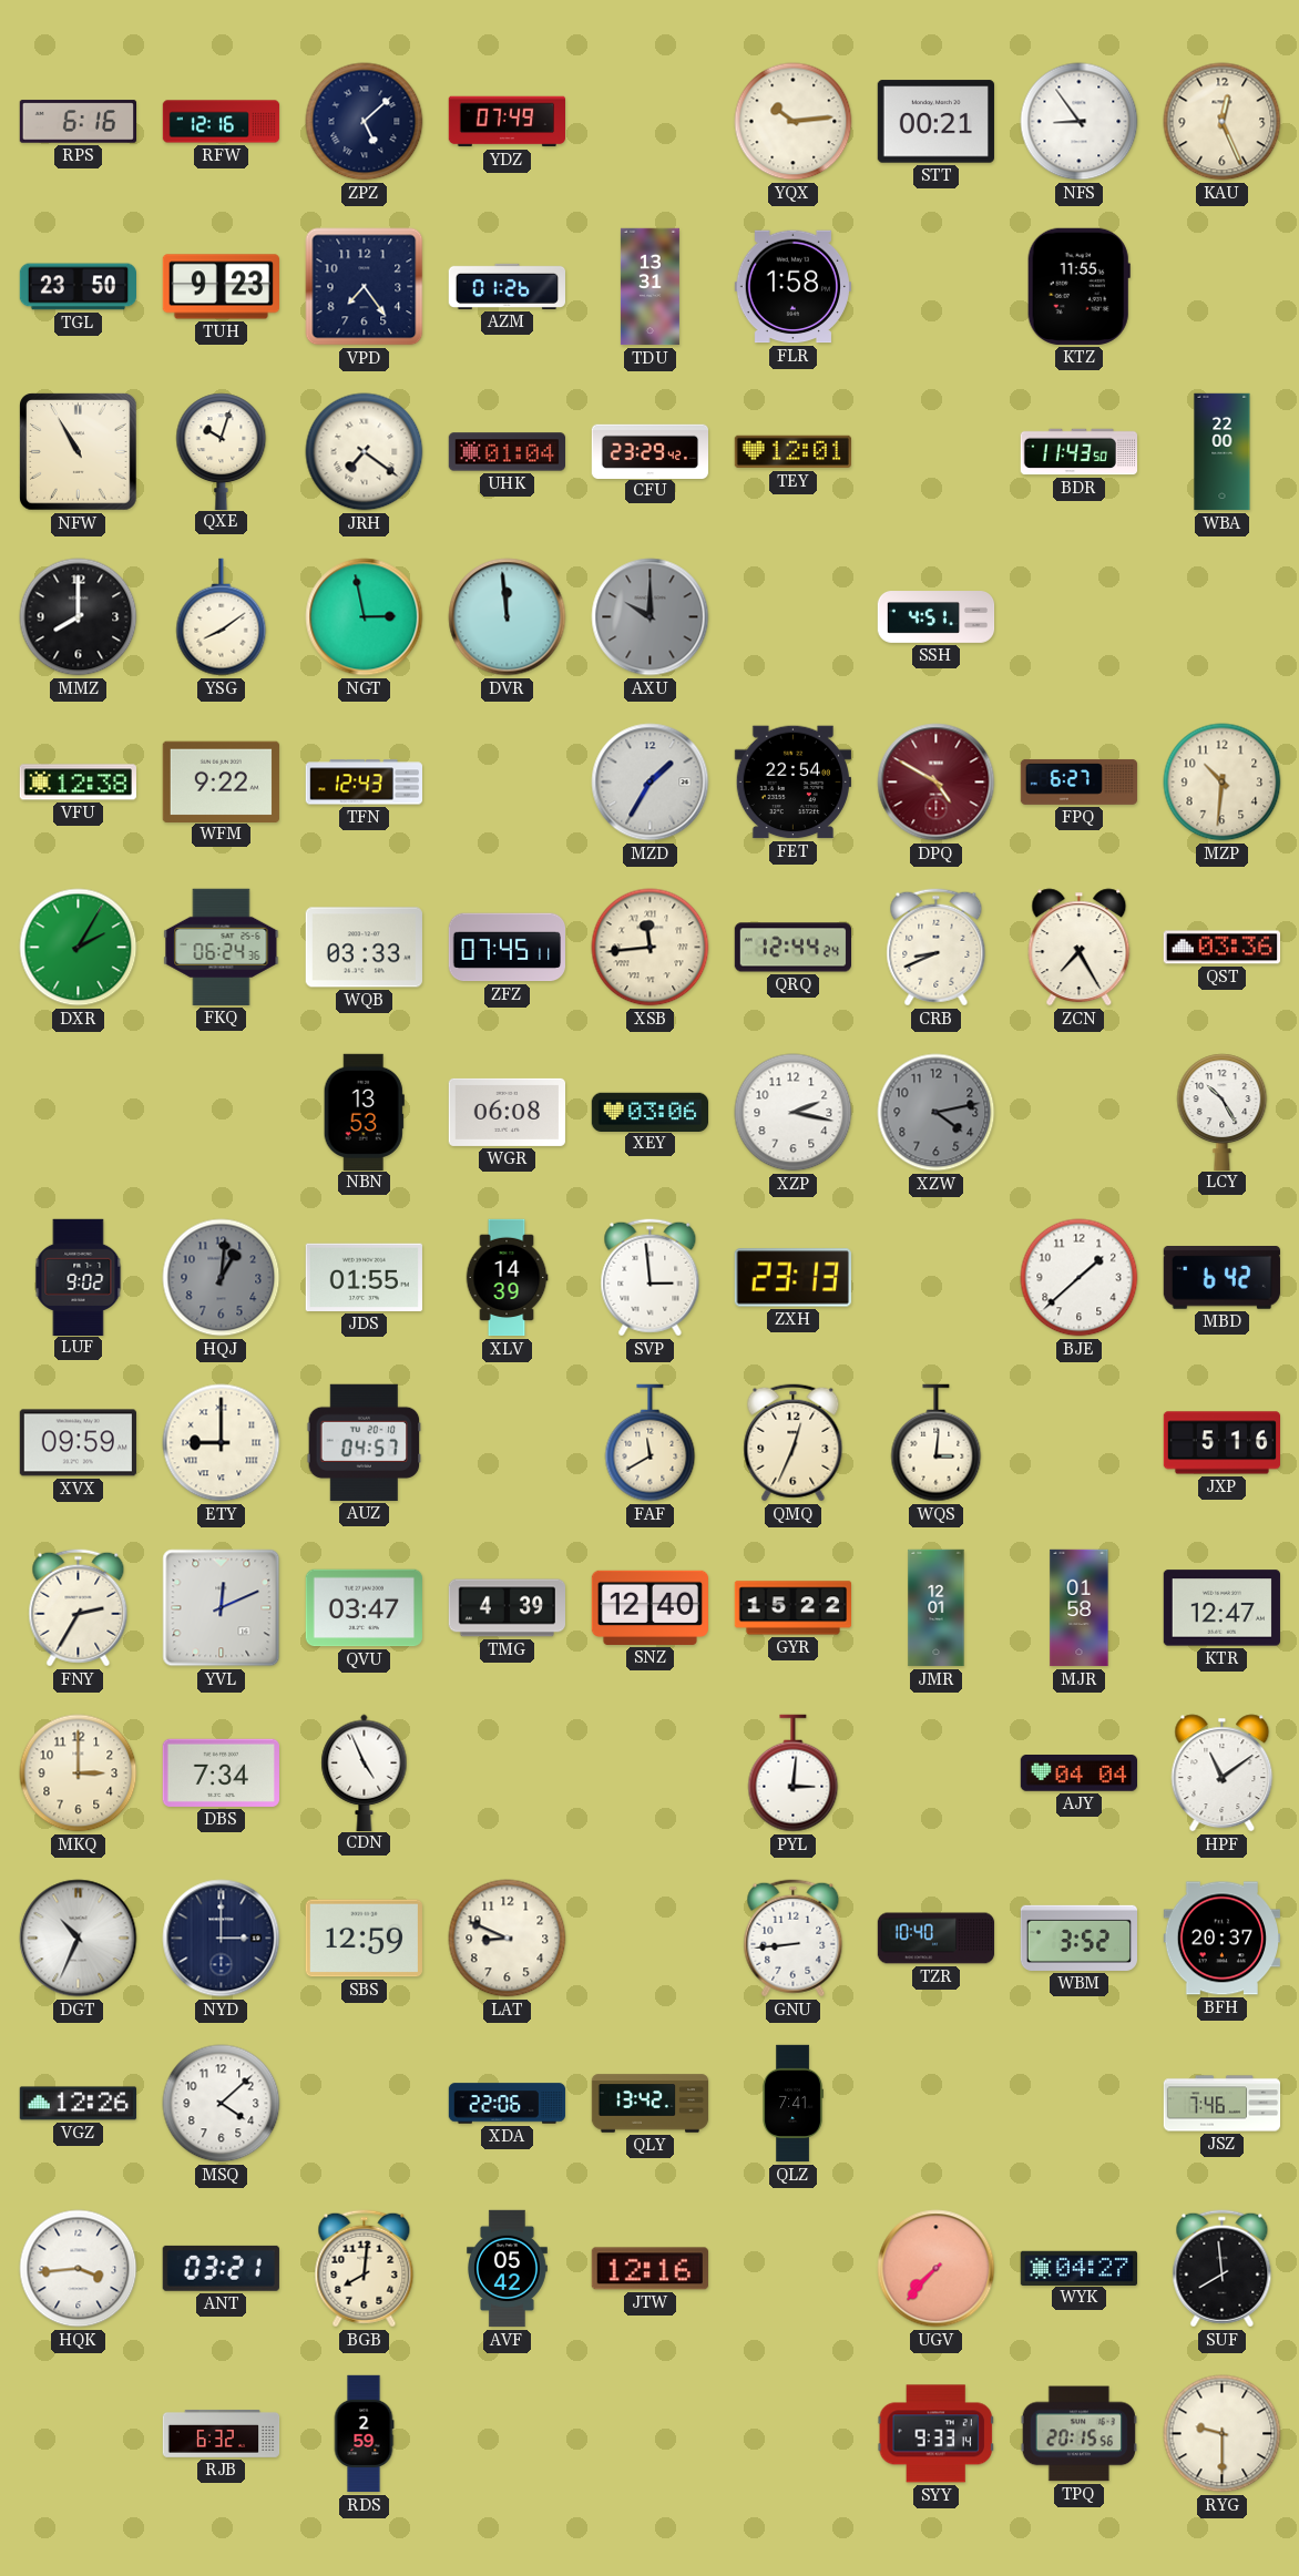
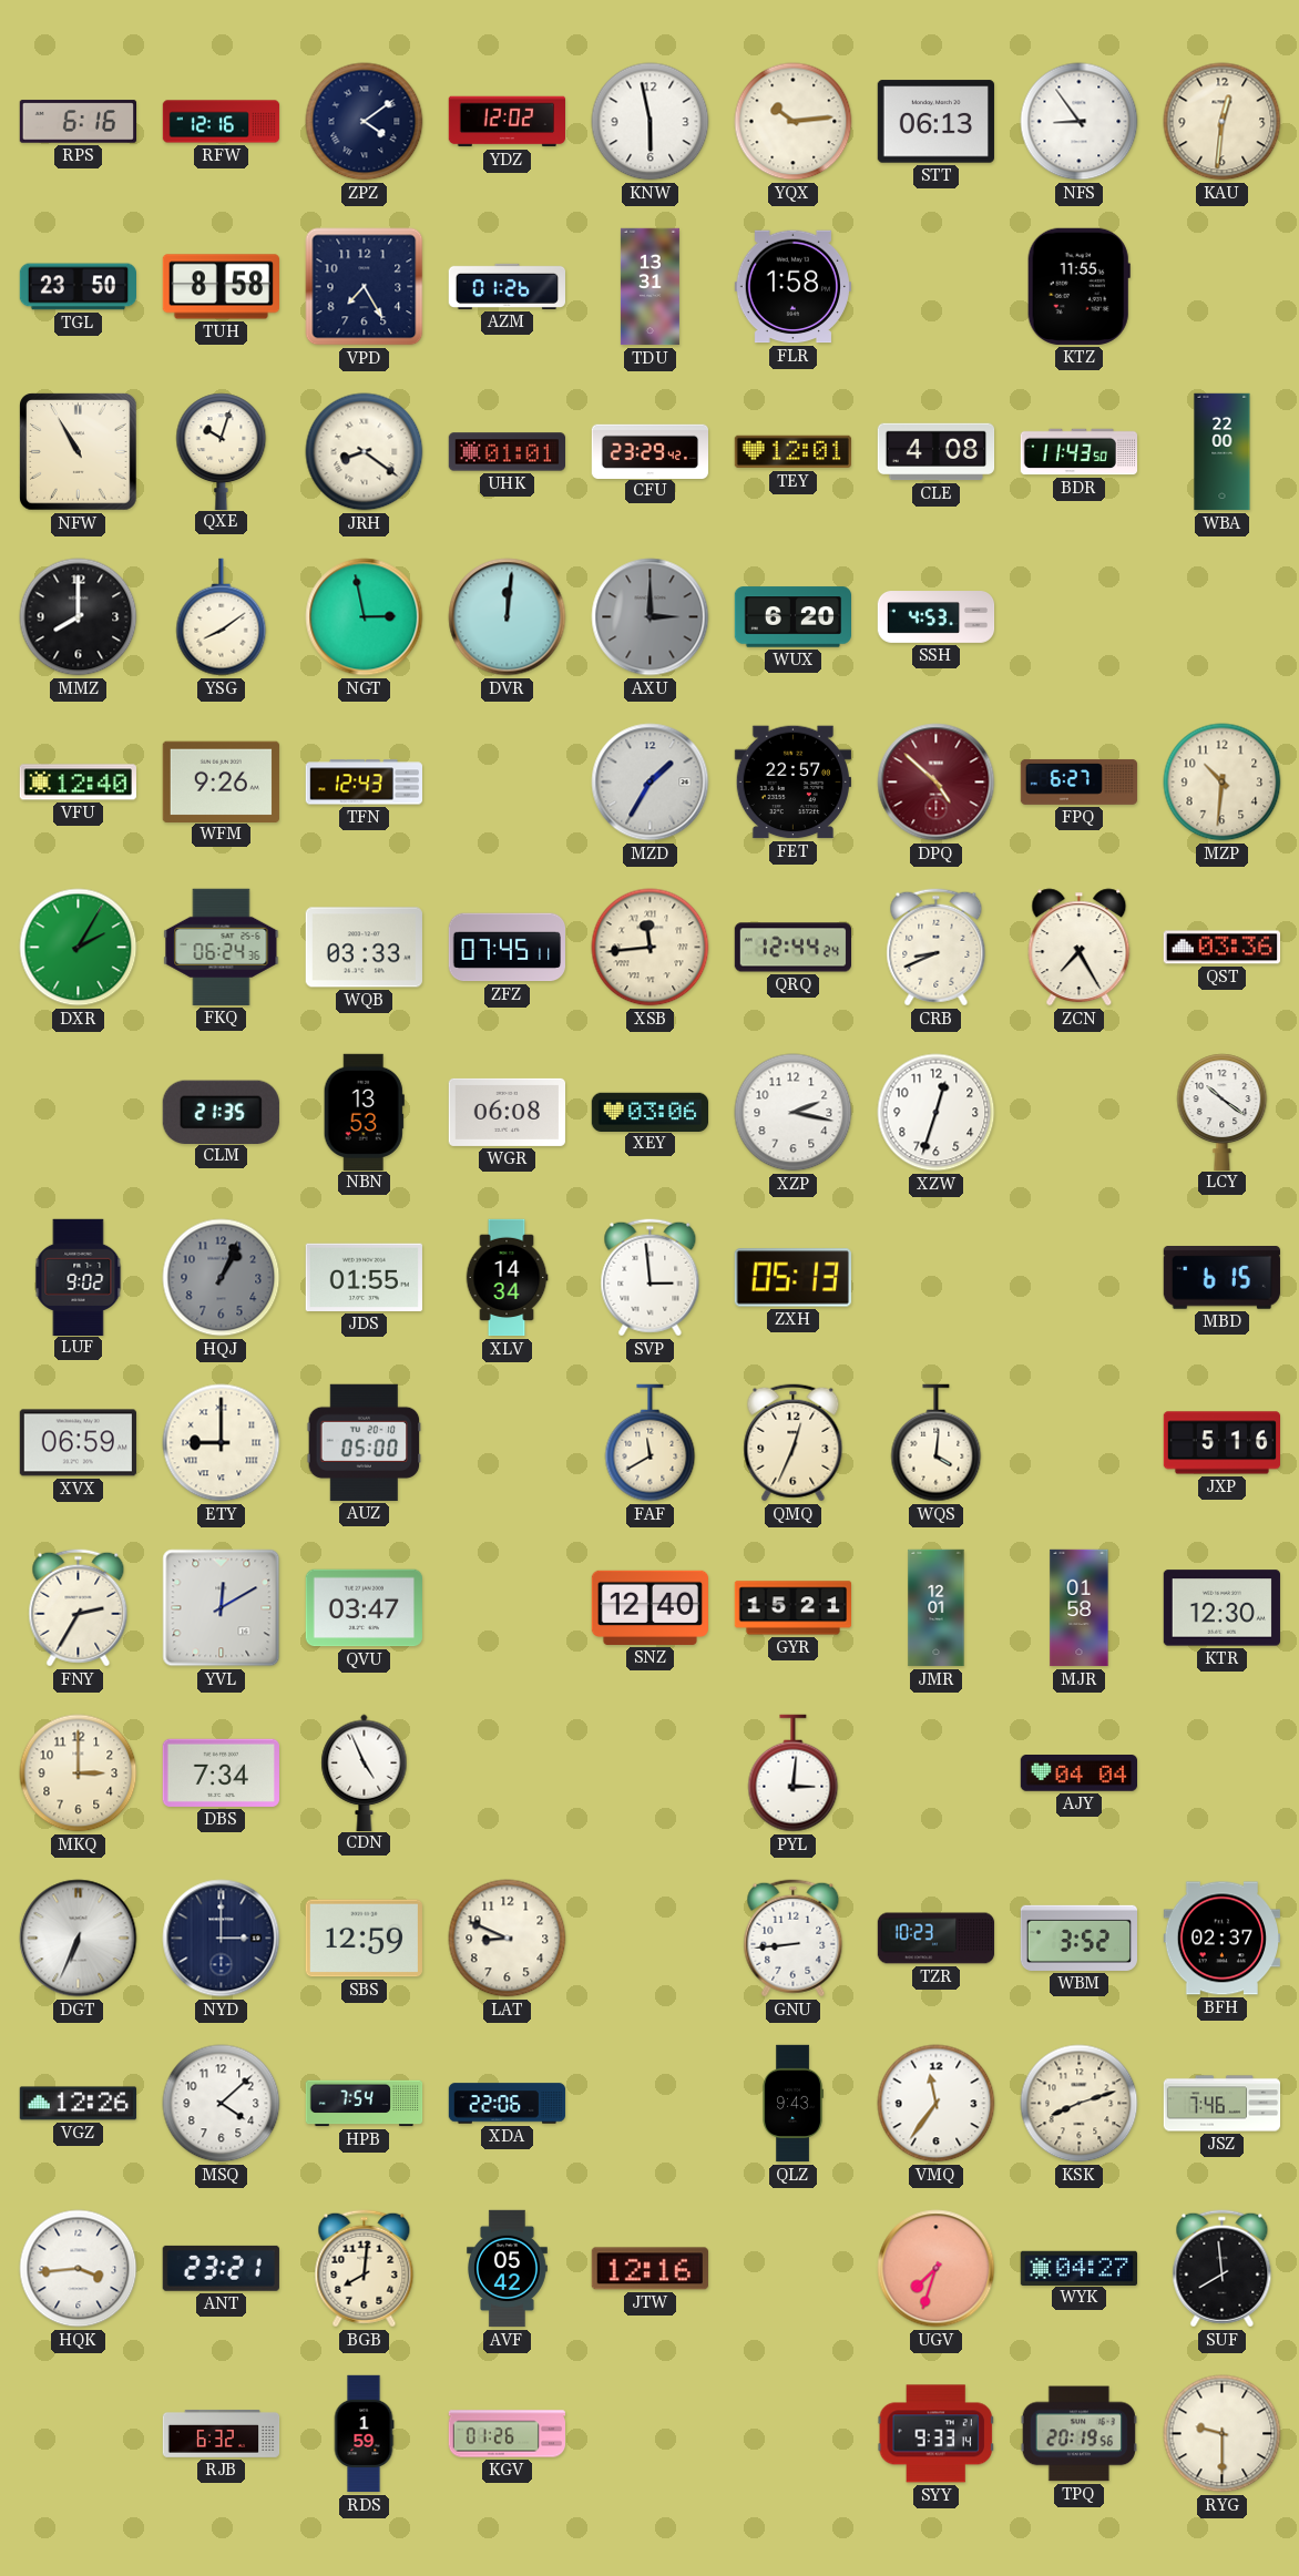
ZPZ: 5:08 -> 4:09
YDZ: 07:49 -> 12:02
KNW: none -> 5:58
STT: 00:21 -> 06:13
KAU: 12:26 -> 12:31
TUH: 9:23 -> 8:58
VPD: 7:24 -> 7:25
JRH: 7:21 -> 8:21
UHK: 01:04 -> 01:01
CLE: none -> 4:08
DVR: 11:59 -> 12:01
AXU: 10:00 -> 3:00
WUX: none -> 6:20
SSH: 4:51 -> 4:53
VFU: 12:38 -> 12:40
WFM: 9:22 -> 9:26
FET: 22:54 -> 22:57
DPQ: 4:50 -> 4:52
CLM: none -> 21:35
XZW: 4:13 -> 12:33
XZW dial: grey -> white
LCY: 10:25 -> 10:21
HQJ: 1:01 -> 1:04
XLV: 14:39 -> 14:34
ZXH: 23:13 -> 05:13
BJE: 1:38 -> none
MBD: 6:42 -> 6:15
XVX: 09:59 -> 06:59
AUZ: 04:57 -> 05:00
WQS: 3:01 -> 4:01
YVL: 12:11 -> 12:10
TMG: 4:39 -> none
GYR: 15:22 -> 15:21
KTR: 12:47 -> 12:30
HPF: 11:09 -> none
DGT: 10:34 -> 6:34
TZR: 10:40 -> 10:23
BFH: 20:37 -> 02:37
HPB: none -> 7:54
QLY: 13:42 -> none
QLZ: 7:41 -> 9:43
VMQ: none -> 11:36
KSK: none -> 8:12
ANT: 03:21 -> 23:21
UGV: 7:37 -> 7:33
RDS: 2:59 -> 1:59
KGV: none -> 01:26
TPQ: 20:15 -> 20:19
